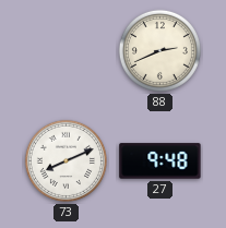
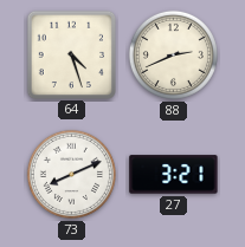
64: none -> 4:27
27: 9:48 -> 3:21
